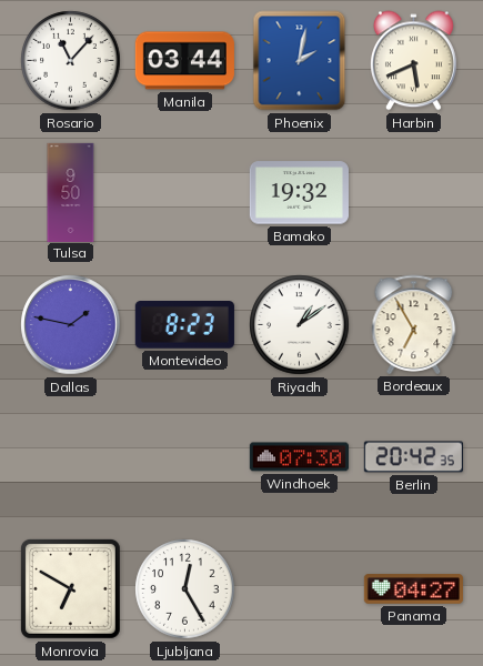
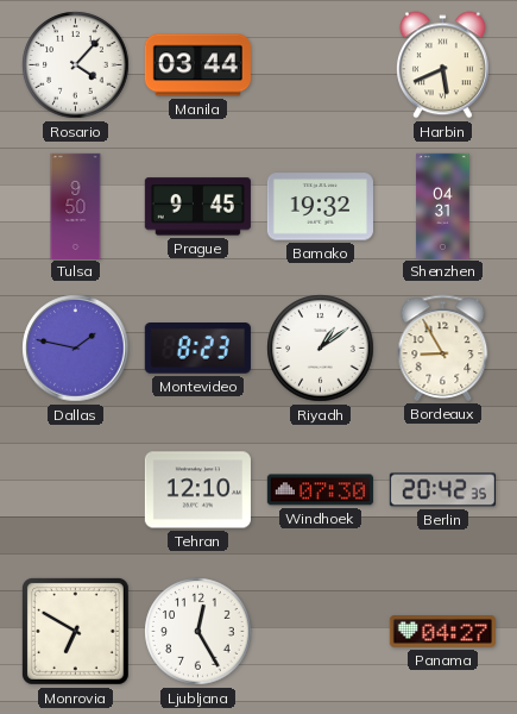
Rosario: 11:07 -> 4:07
Phoenix: 2:02 -> none
Prague: none -> 9:45
Shenzhen: none -> 04:31
Bordeaux: 6:55 -> 8:55
Tehran: none -> 12:10
